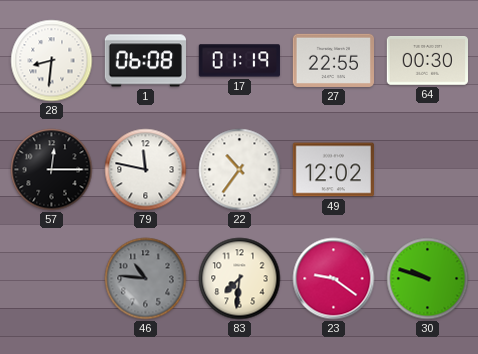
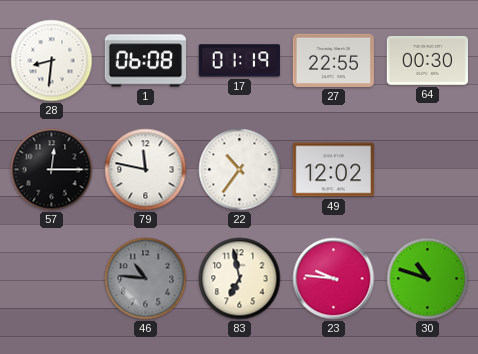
83: 7:31 -> 6:58
23: 9:21 -> 9:46
30: 9:48 -> 10:48
